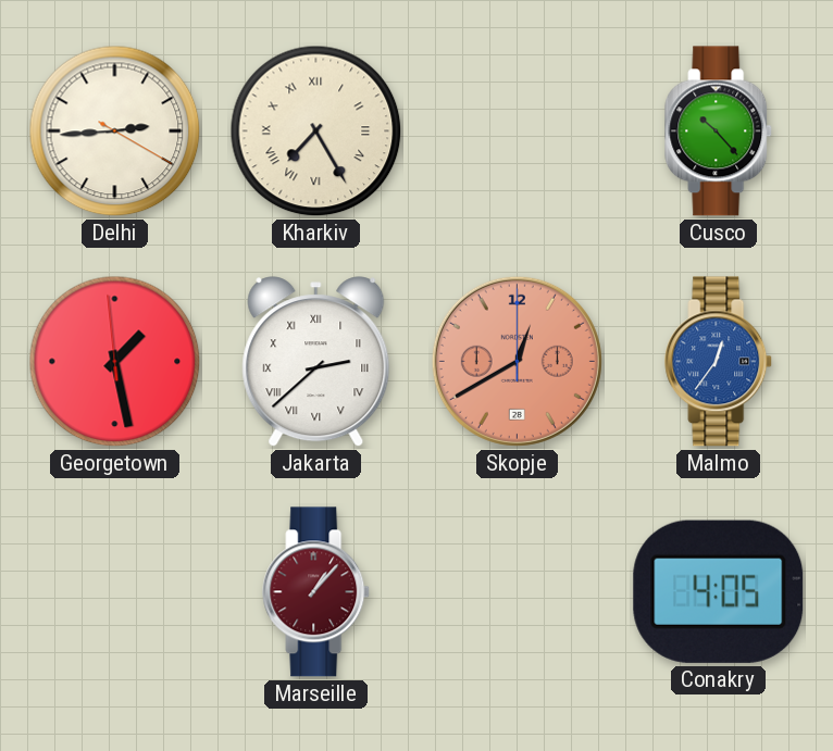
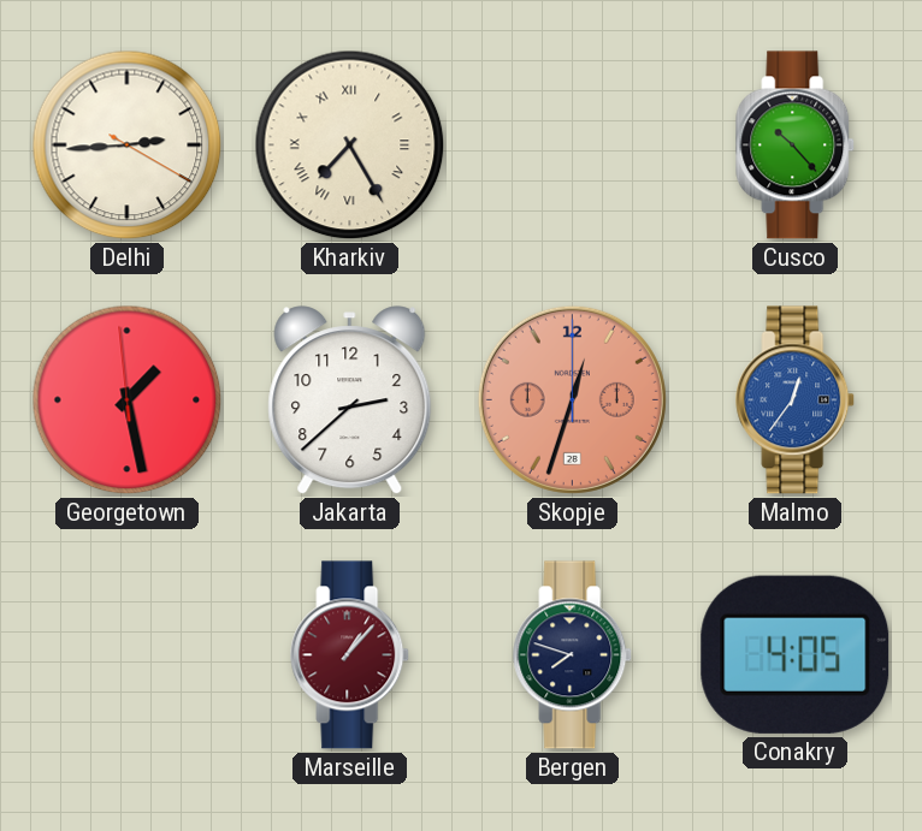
Jakarta numerals: Roman -> Arabic
Skopje: 12:40 -> 12:33
Bergen: none -> 7:48
